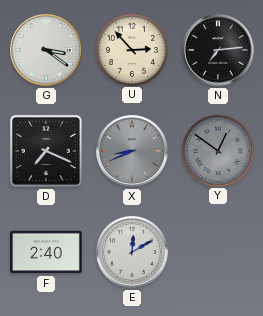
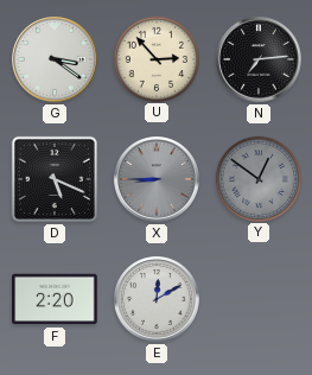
D: 7:19 -> 5:19
X: 8:41 -> 8:45
F: 2:40 -> 2:20
